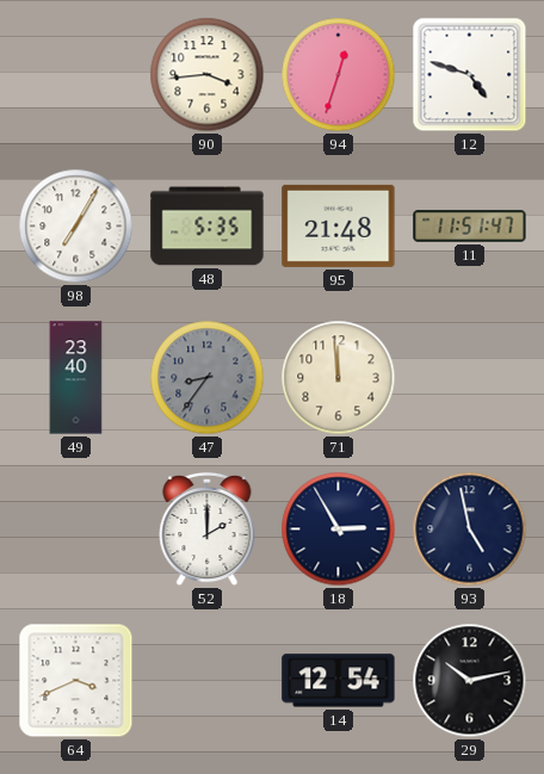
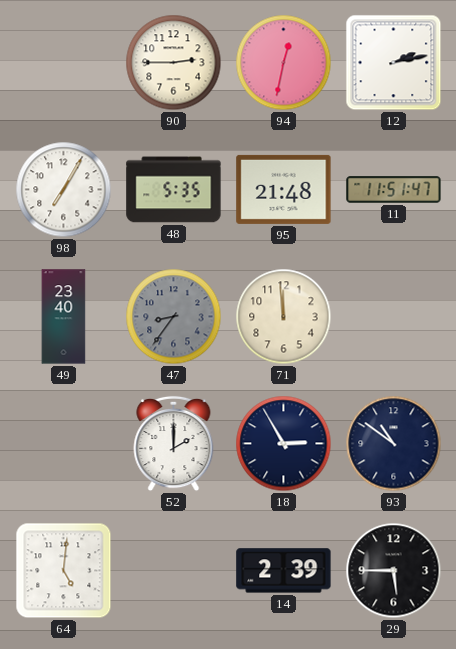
90: 3:44 -> 2:45
94: 12:33 -> 12:32
12: 4:48 -> 2:13
93: 4:58 -> 10:51
64: 3:41 -> 5:01
14: 12:54 -> 2:39
29: 10:13 -> 5:45
